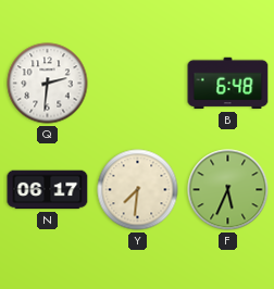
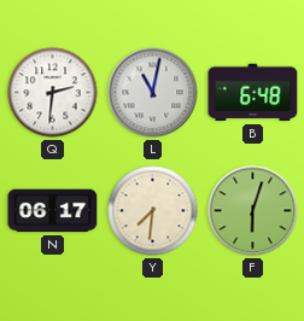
L: none -> 11:02
F: 5:34 -> 6:03
